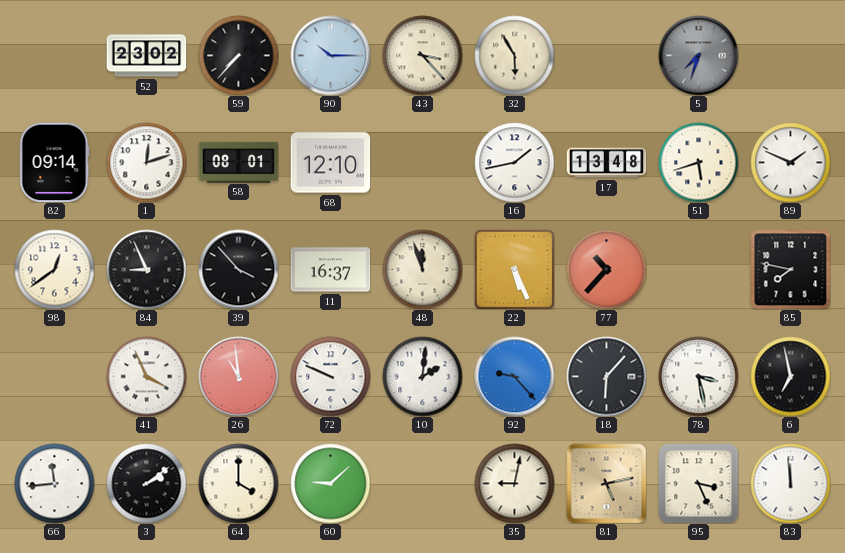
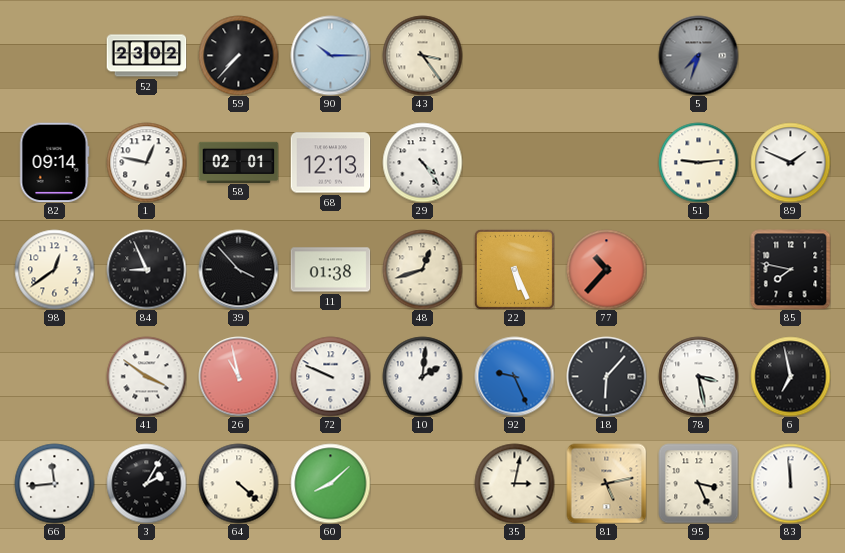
43: 3:23 -> 3:24
32: 5:55 -> none
1: 12:12 -> 12:47
58: 08:01 -> 02:01
68: 12:10 -> 12:13
29: none -> 4:24
16: 1:43 -> none
17: 13:48 -> none
51: 5:42 -> 9:14
11: 16:37 -> 01:38
48: 11:57 -> 12:42
41: 3:56 -> 3:51
26: 10:59 -> 10:58
92: 9:23 -> 9:26
3: 2:09 -> 2:05
64: 4:00 -> 4:22
60: 9:08 -> 8:08
35: 9:02 -> 3:02
